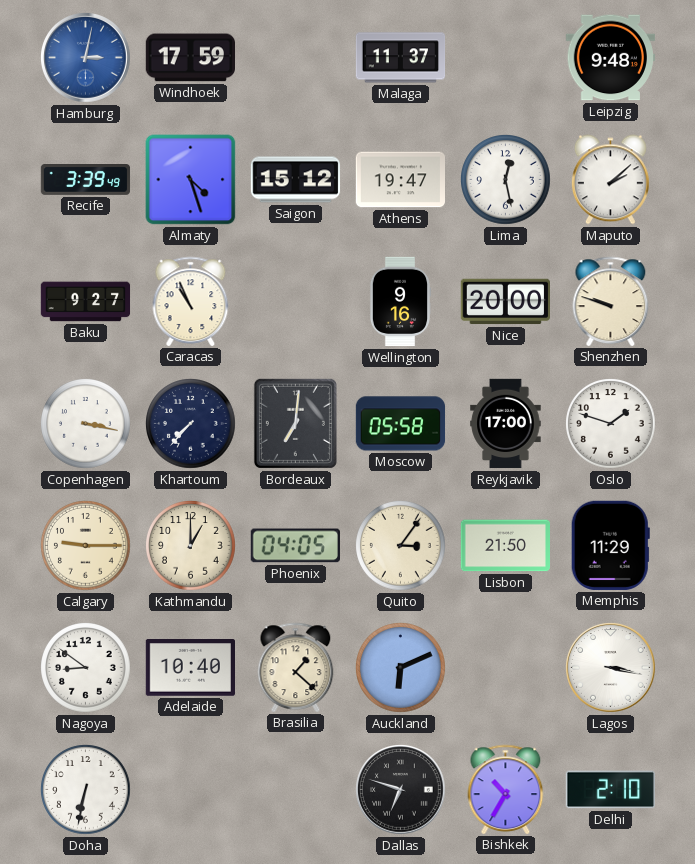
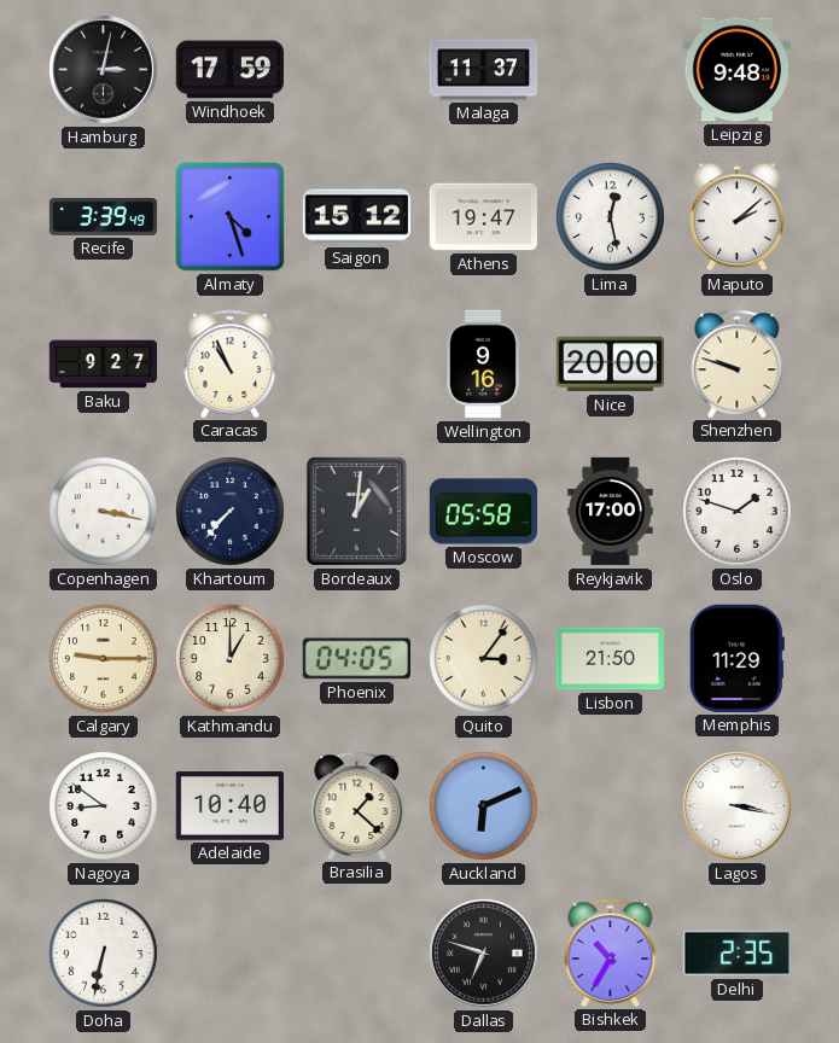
Hamburg dial: blue -> black
Bordeaux: 7:01 -> 1:01
Delhi: 2:10 -> 2:35
